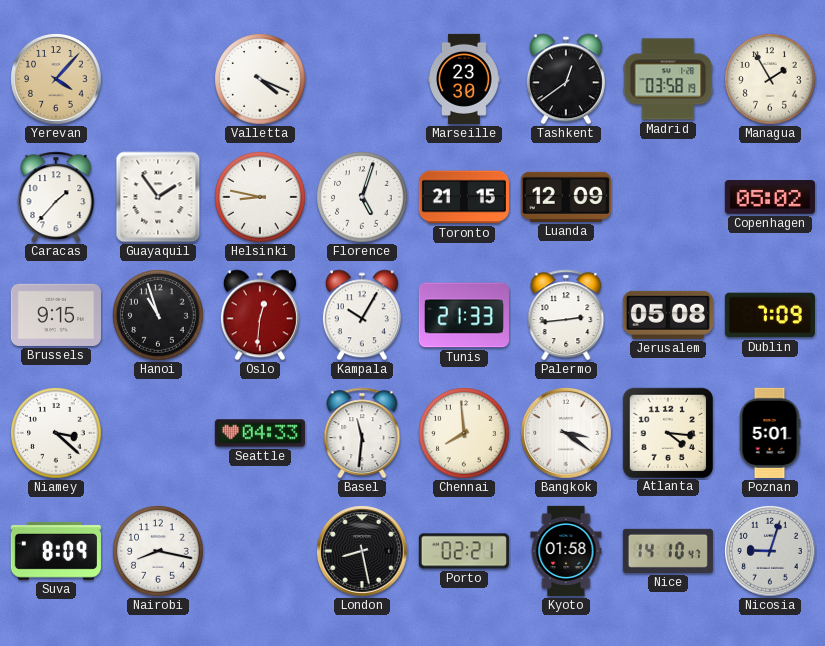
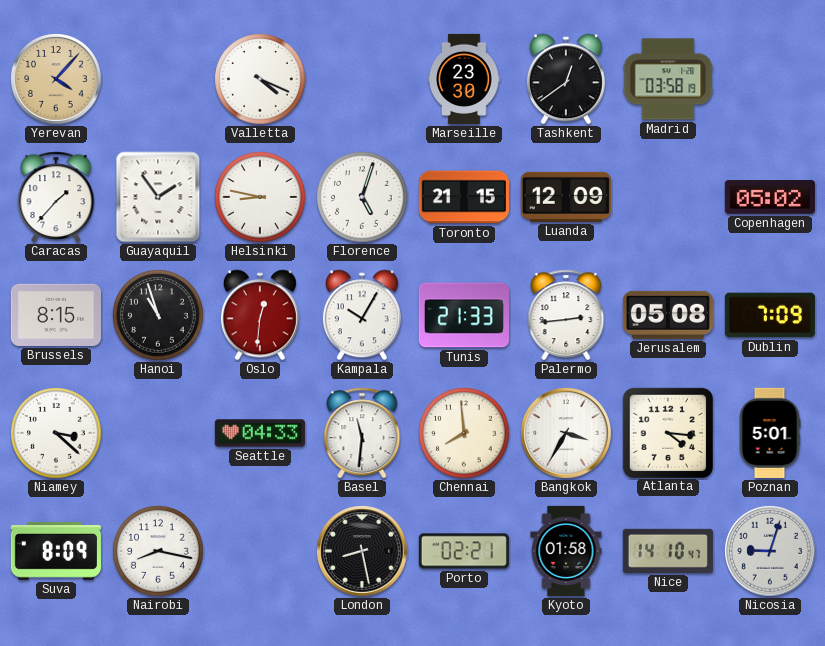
Managua: 1:55 -> none
Brussels: 9:15 -> 8:15
Bangkok: 3:21 -> 3:35
